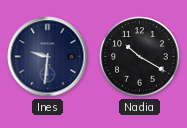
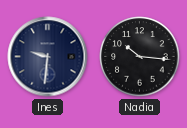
Nadia: 10:20 -> 10:16
